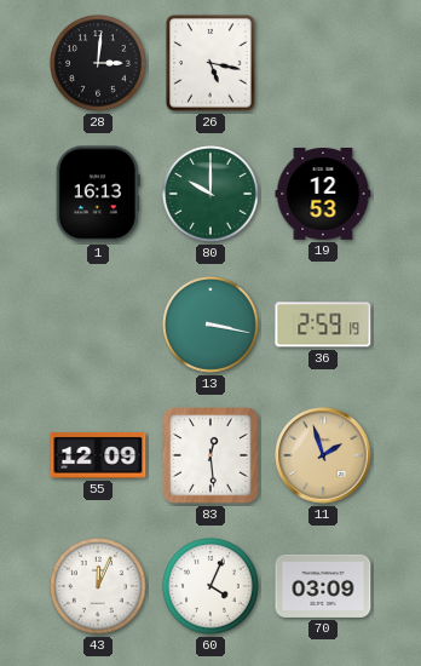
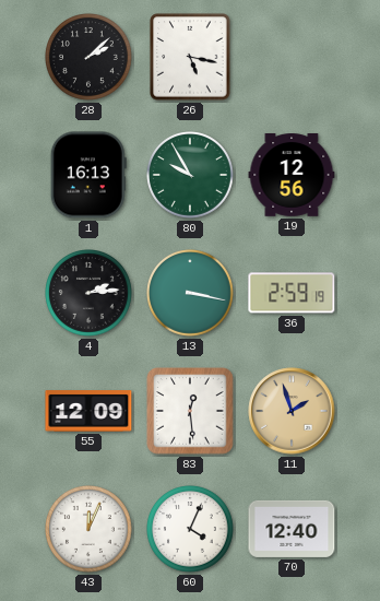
28: 3:01 -> 2:08
80: 10:00 -> 9:55
19: 12:53 -> 12:56
4: none -> 2:14
70: 03:09 -> 12:40
